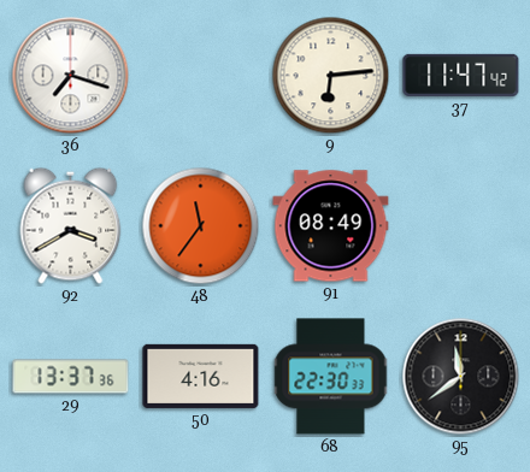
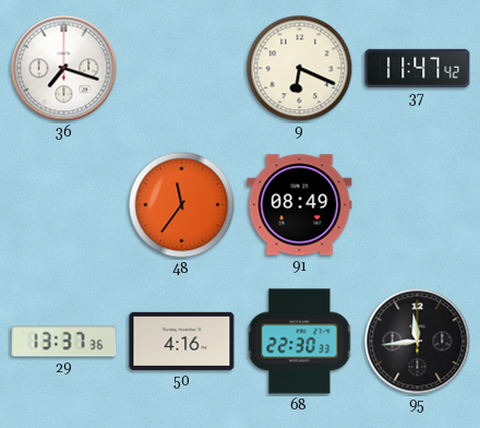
9: 6:14 -> 6:19
92: 3:40 -> none
95: 11:39 -> 11:44
